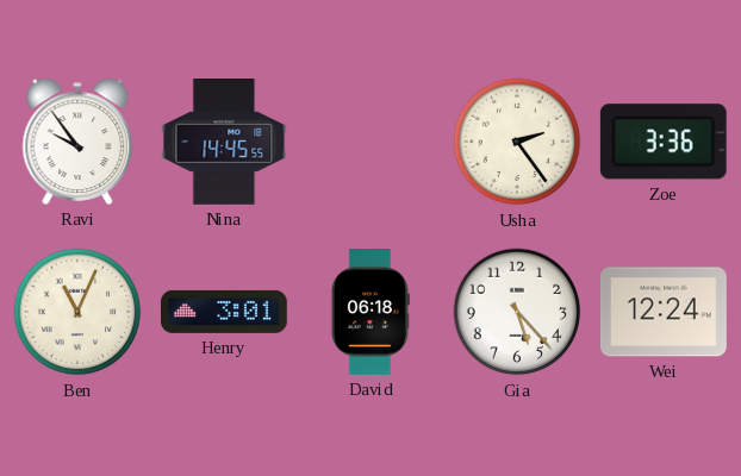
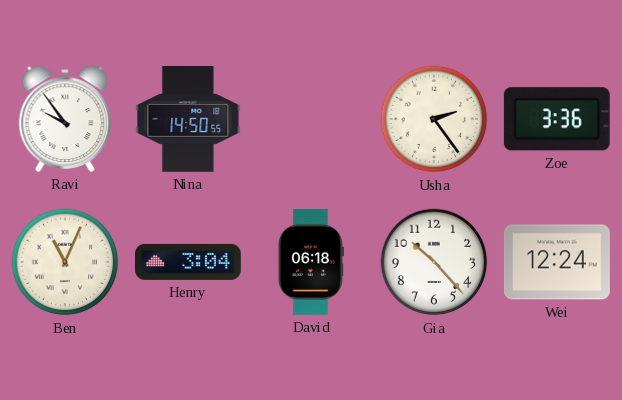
Nina: 14:45 -> 14:50
Henry: 3:01 -> 3:04
Gia: 5:23 -> 10:23
